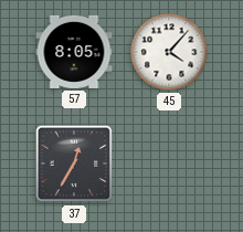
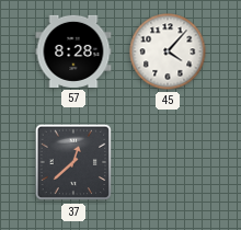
57: 8:05 -> 8:28
37: 12:35 -> 12:38
